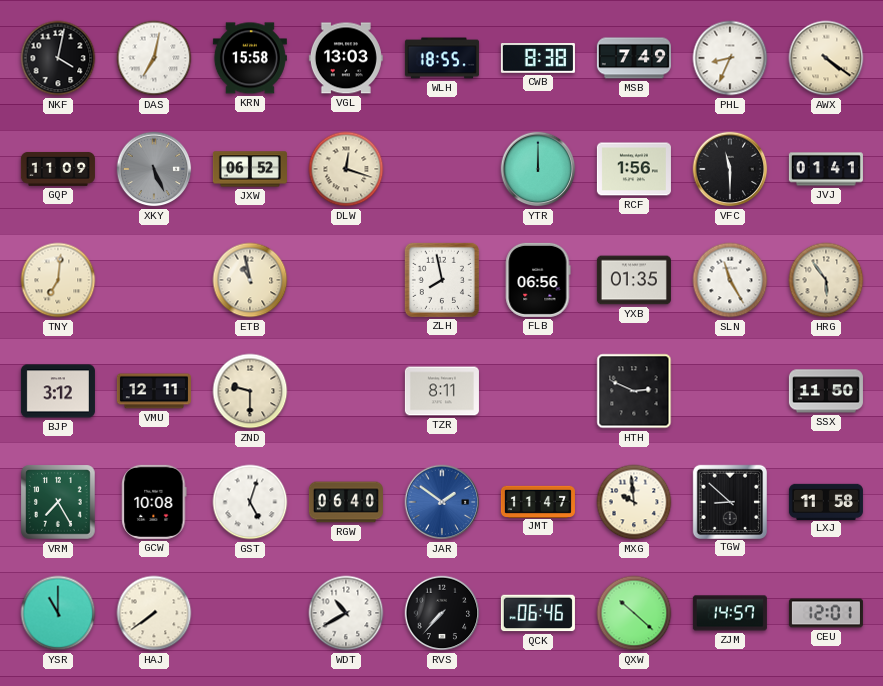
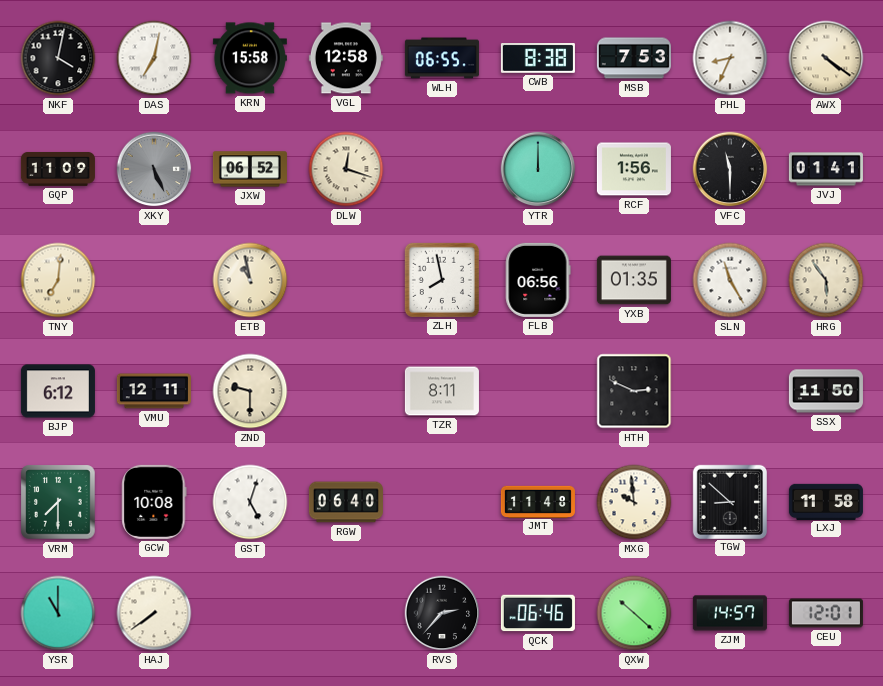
VGL: 13:03 -> 12:58
WLH: 18:55 -> 06:55
MSB: 7:49 -> 7:53
BJP: 3:12 -> 6:12
VRM: 7:25 -> 7:30
JAR: 1:51 -> none
JMT: 11:47 -> 11:48
WDT: 10:40 -> none
RVS: 7:37 -> 2:37
